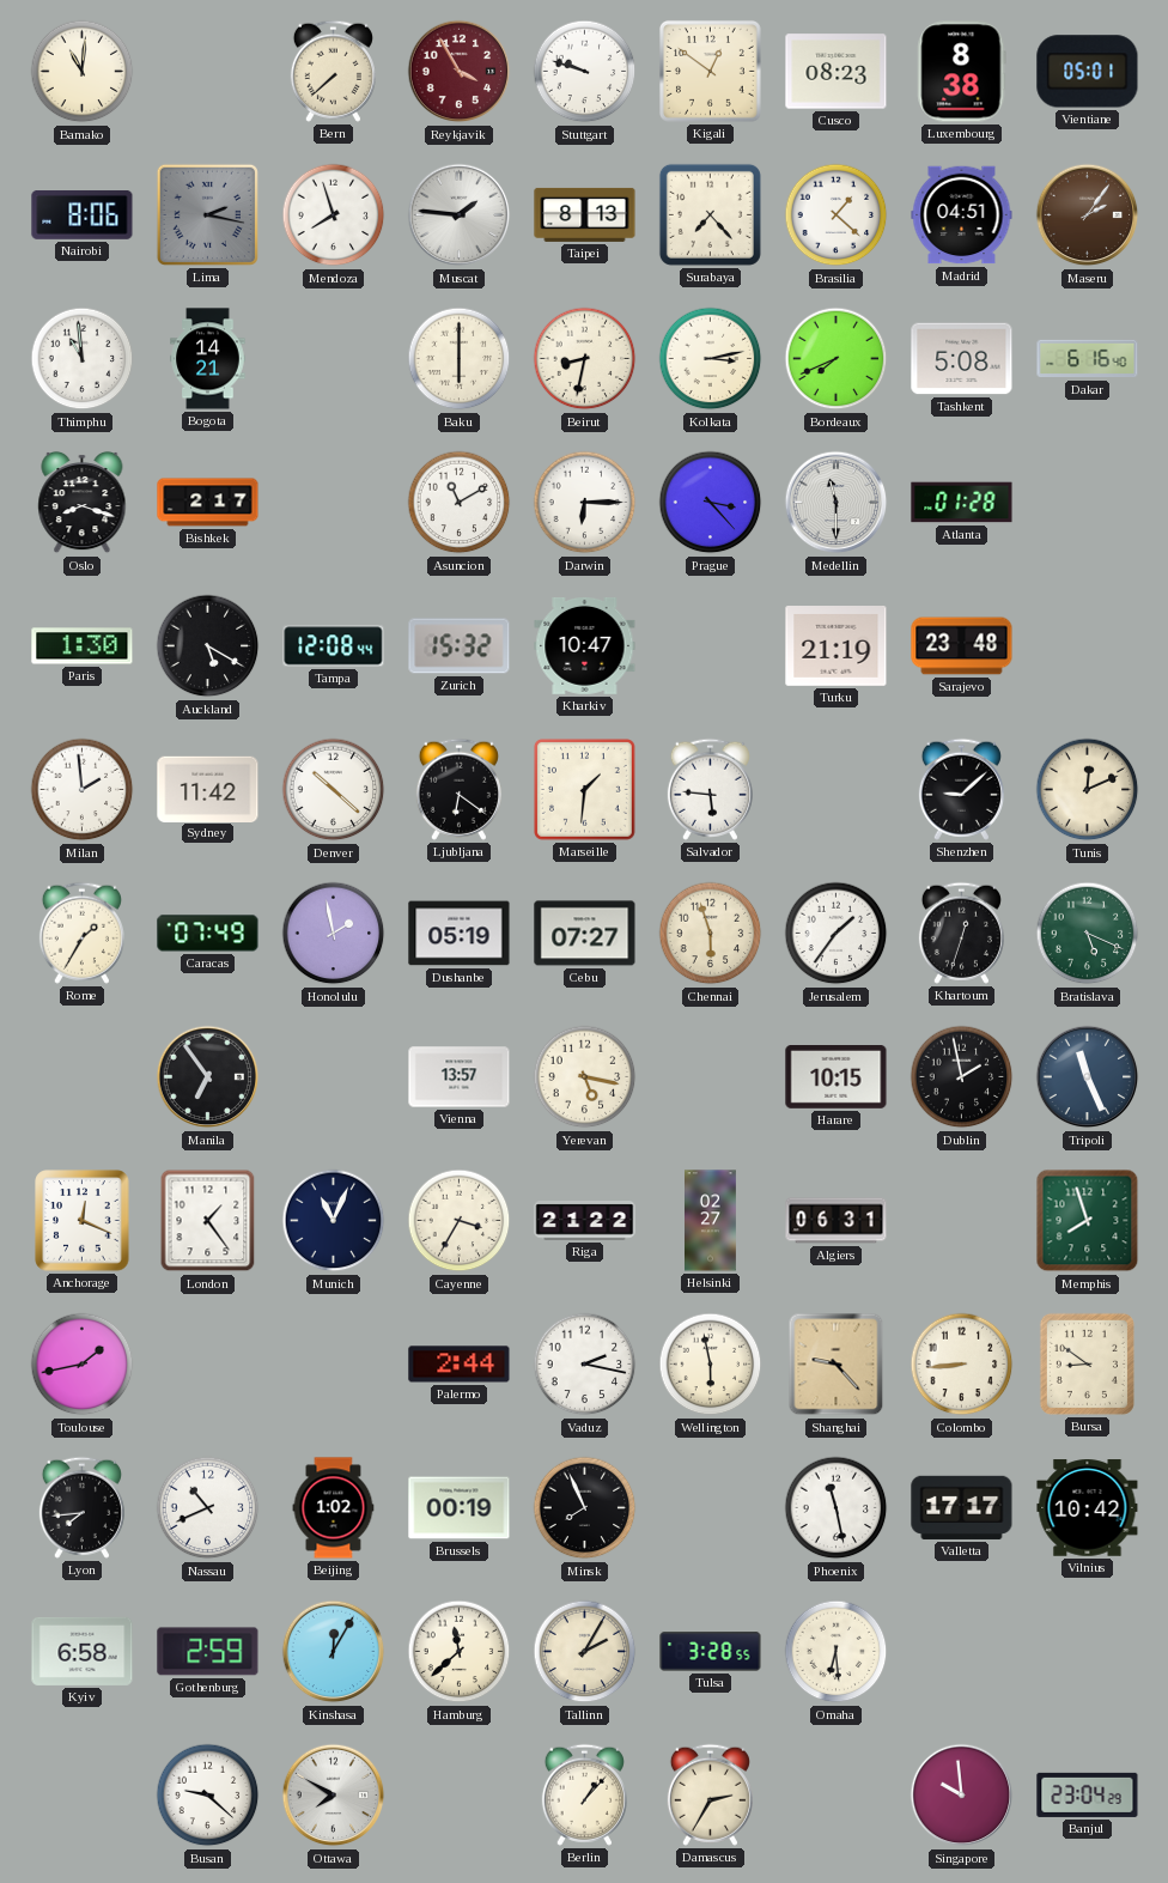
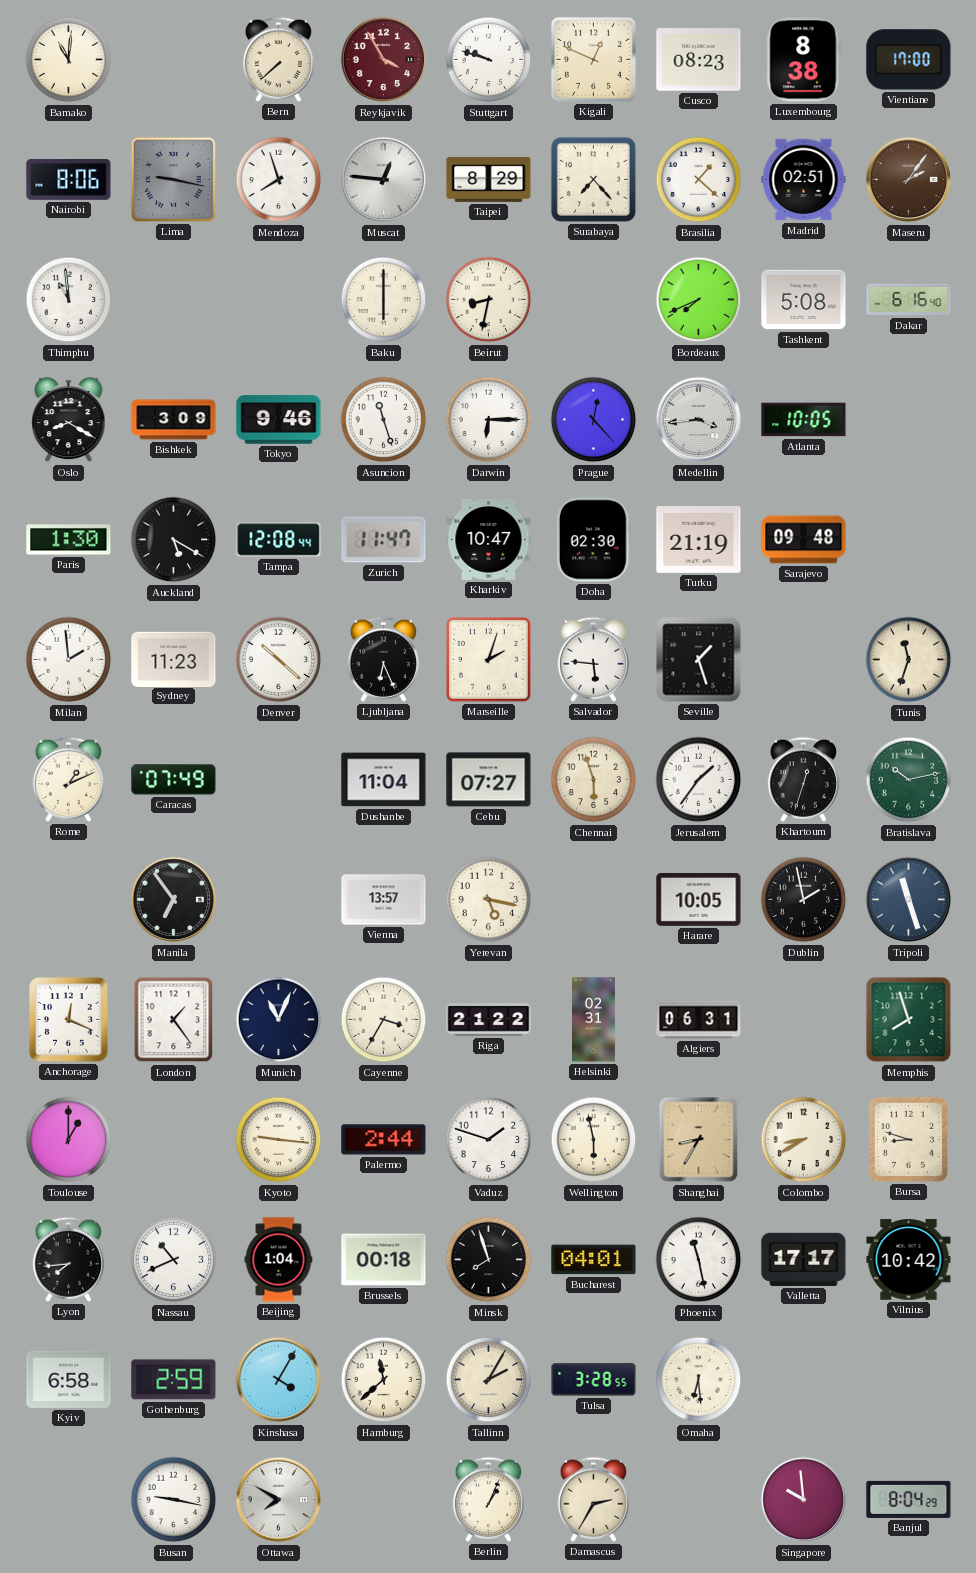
Kigali: 12:51 -> 12:49
Vientiane: 05:01 -> 17:00
Lima: 2:17 -> 9:17
Muscat: 1:46 -> 12:46
Taipei: 8:13 -> 8:29
Madrid: 04:51 -> 02:51
Bogota: 14:21 -> none
Kolkata: 3:13 -> none
Oslo: 8:18 -> 8:20
Bishkek: 2:17 -> 3:09
Tokyo: none -> 9:46
Asuncion: 11:10 -> 11:27
Prague: 3:23 -> 12:23
Medellin: 11:30 -> 3:44
Atlanta: 01:28 -> 10:05
Zurich: 15:32 -> 11:47
Doha: none -> 02:30
Sarajevo: 23:48 -> 09:48
Sydney: 11:42 -> 11:23
Ljubljana: 6:21 -> 6:26
Marseille: 1:31 -> 2:03
Seville: none -> 1:27
Shenzhen: 9:08 -> none
Tunis: 12:11 -> 11:33
Rome: 1:35 -> 1:11
Honolulu: 1:58 -> none
Dushanbe: 05:19 -> 11:04
Bratislava: 5:19 -> 10:13
Harare: 10:15 -> 10:05
Tripoli: 11:26 -> 11:27
Helsinki: 02:27 -> 02:31
Toulouse: 1:43 -> 1:00
Kyoto: none -> 9:16
Vaduz: 2:17 -> 1:48
Shanghai: 9:23 -> 8:35
Colombo: 8:44 -> 8:40
Bursa: 8:51 -> 8:48
Beijing: 1:02 -> 1:04
Brussels: 00:19 -> 00:18
Minsk: 7:56 -> 7:57
Bucharest: none -> 04:01
Kinshasa: 12:05 -> 4:05
Busan: 9:22 -> 9:17
Berlin: 1:07 -> 1:04
Banjul: 23:04 -> 8:04
